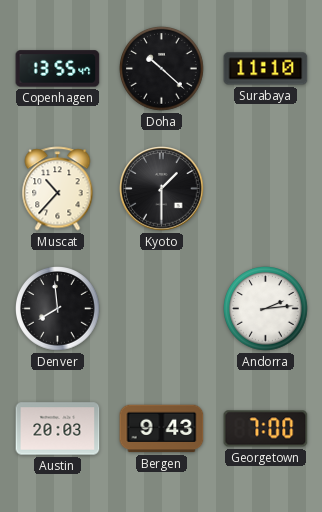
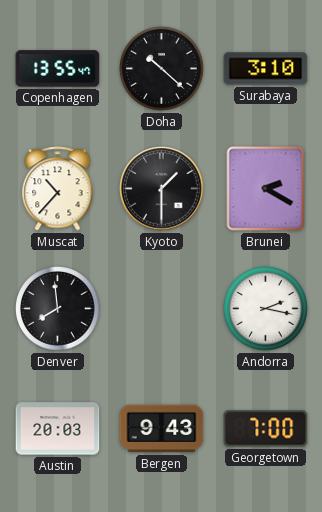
Surabaya: 11:10 -> 3:10
Brunei: none -> 2:20
Andorra: 2:14 -> 2:17
